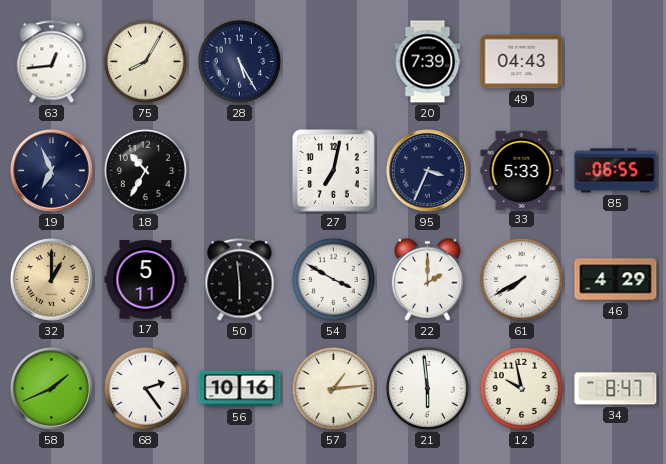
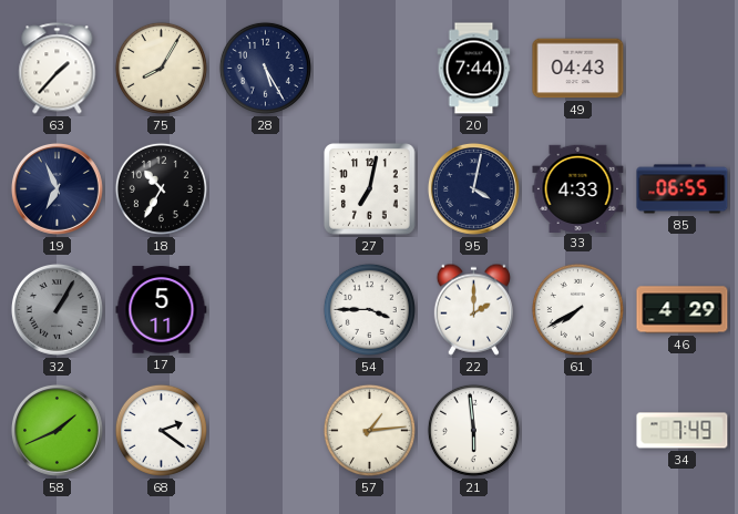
63: 12:44 -> 1:37
20: 7:39 -> 7:44
95: 3:34 -> 4:02
33: 5:33 -> 4:33
32: 1:00 -> 1:05
32 dial: champagne -> grey
50: 5:59 -> none
54: 3:50 -> 3:45
68: 2:24 -> 2:21
56: 10:16 -> none
12: 9:58 -> none
34: 8:47 -> 7:49
